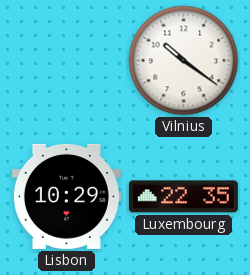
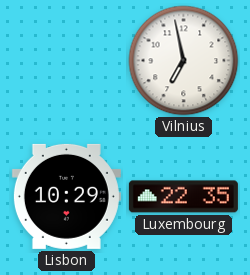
Vilnius: 10:21 -> 6:58
